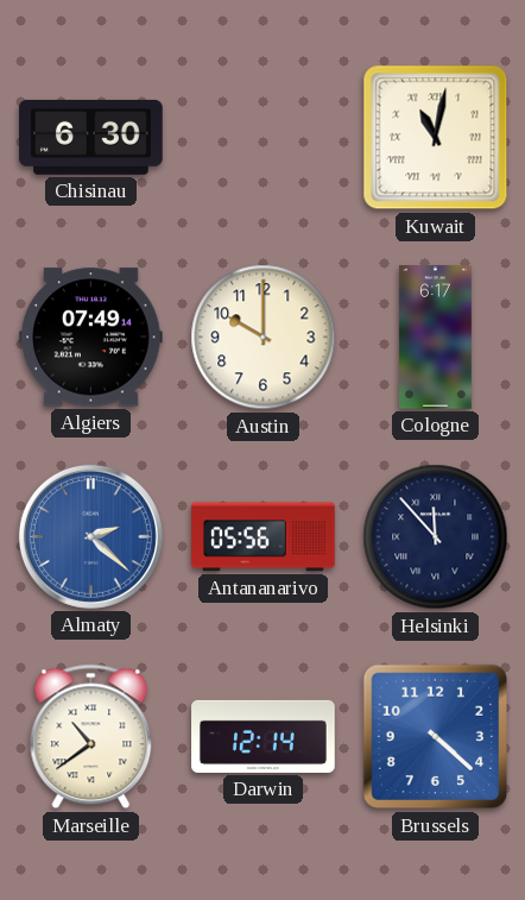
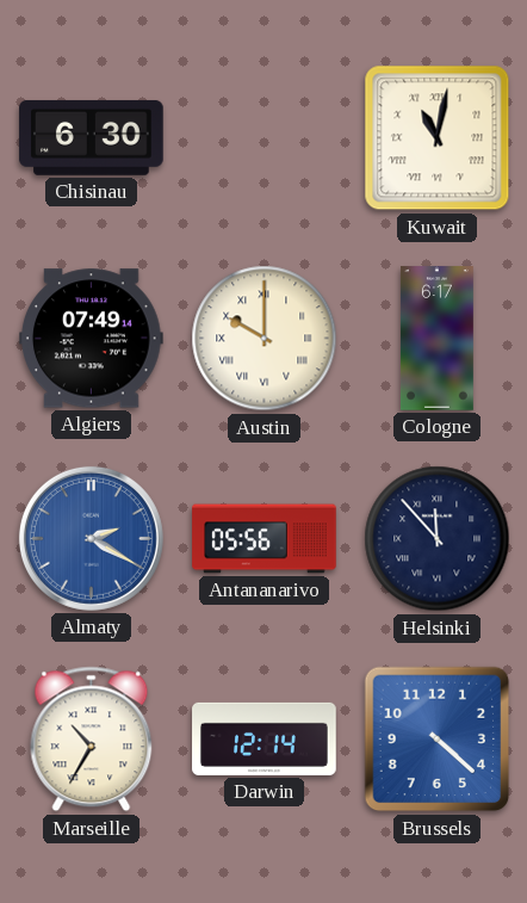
Austin numerals: Arabic -> Roman
Almaty: 2:22 -> 2:20
Marseille: 10:39 -> 10:35
